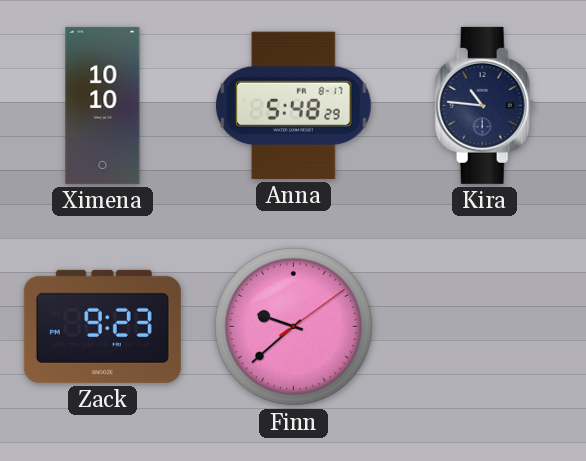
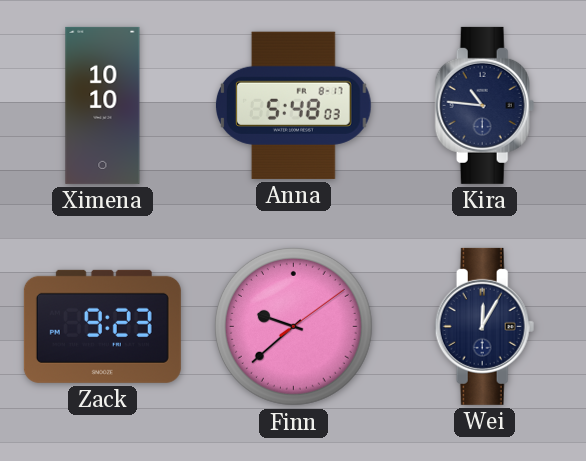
Anna: 5:48:29 -> 5:48:03
Wei: none -> 12:05
